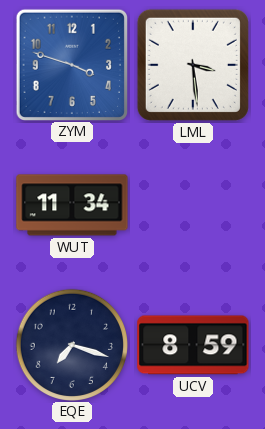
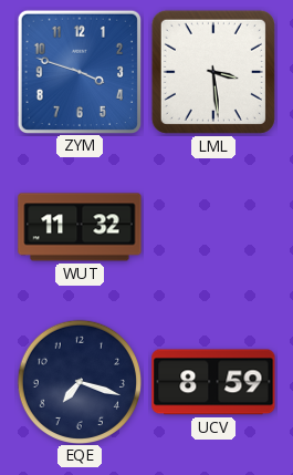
WUT: 11:34 -> 11:32
